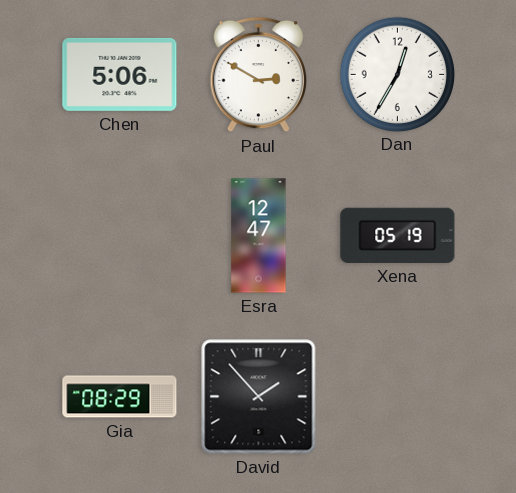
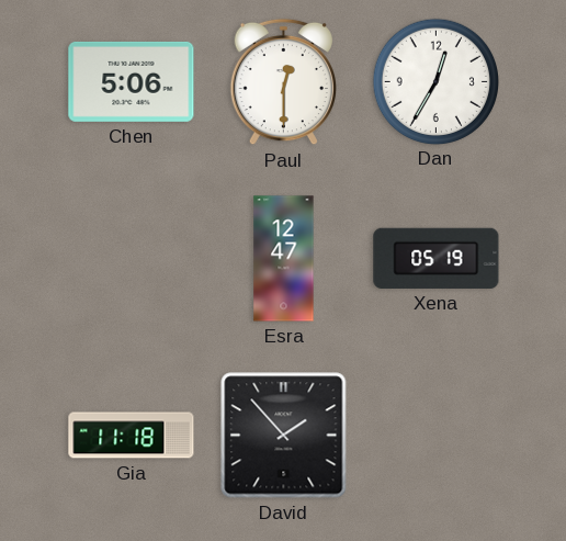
Paul: 2:50 -> 12:30
Gia: 08:29 -> 11:18
